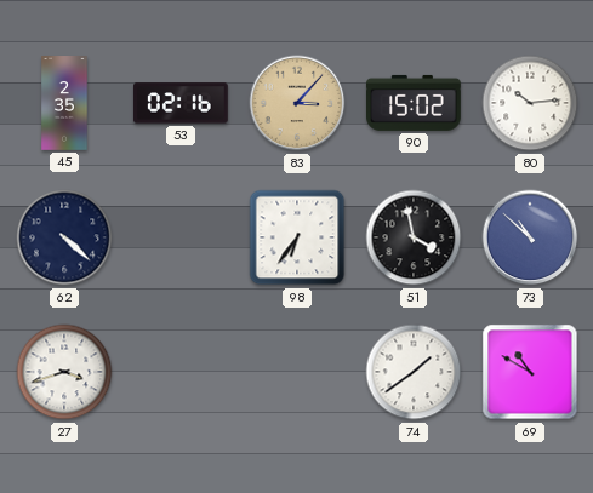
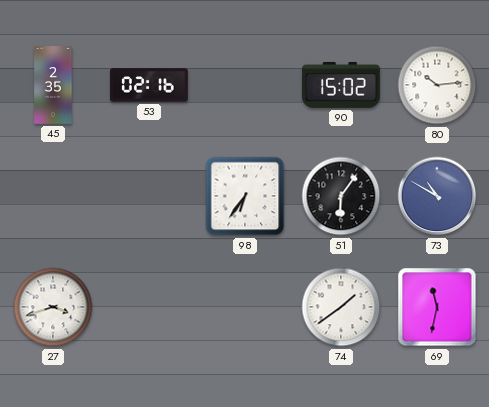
83: 3:07 -> none
62: 4:22 -> none
51: 3:58 -> 6:06
73: 10:52 -> 10:50
69: 10:50 -> 11:32
